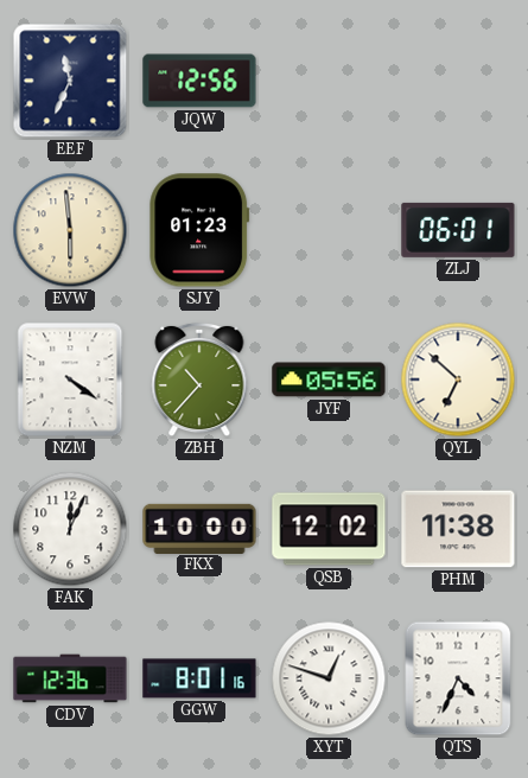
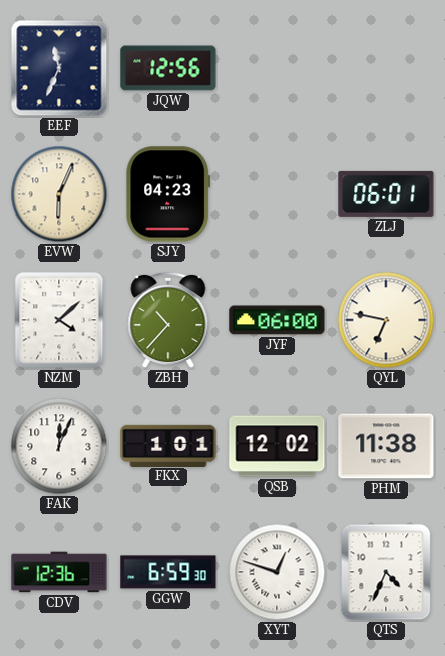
EVW: 5:59 -> 6:04
SJY: 01:23 -> 04:23
NZM: 4:21 -> 4:08
JYF: 05:56 -> 06:00
QYL: 6:52 -> 6:47
FKX: 10:00 -> 1:01
GGW: 8:01 -> 6:59
